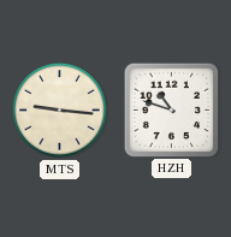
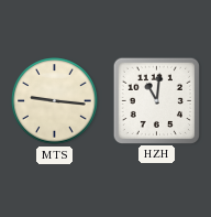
HZH: 10:48 -> 11:01
